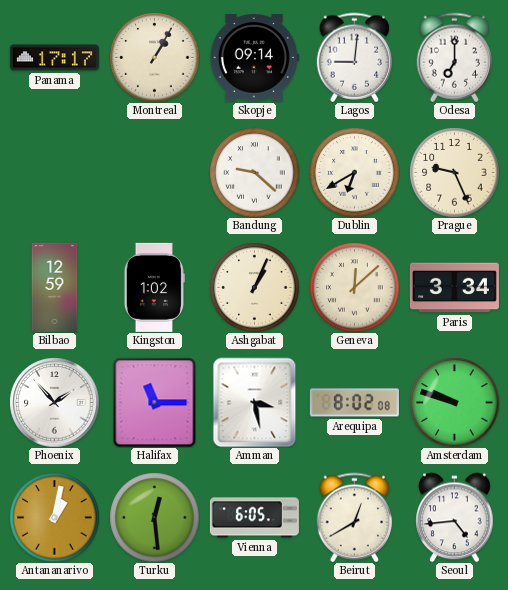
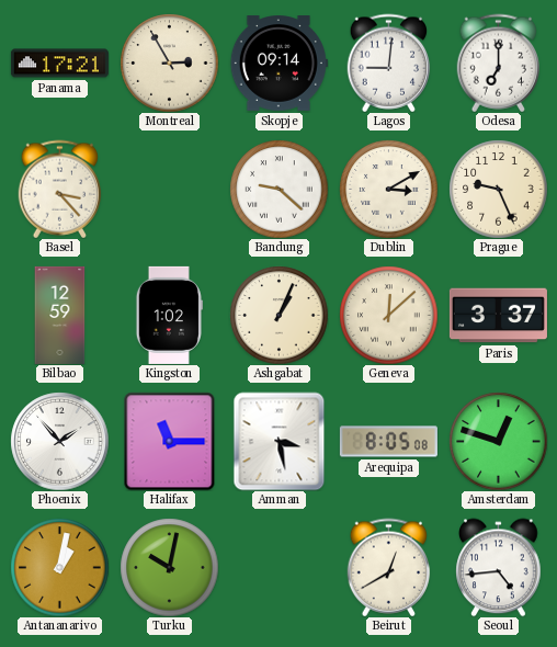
Panama: 17:17 -> 17:21
Montreal: 1:05 -> 2:55
Basel: none -> 3:23
Dublin: 6:40 -> 3:10
Paris: 3:34 -> 3:37
Arequipa: 8:02 -> 8:05
Amsterdam: 9:48 -> 12:48
Turku: 12:29 -> 10:02
Vienna: 6:05 -> none
